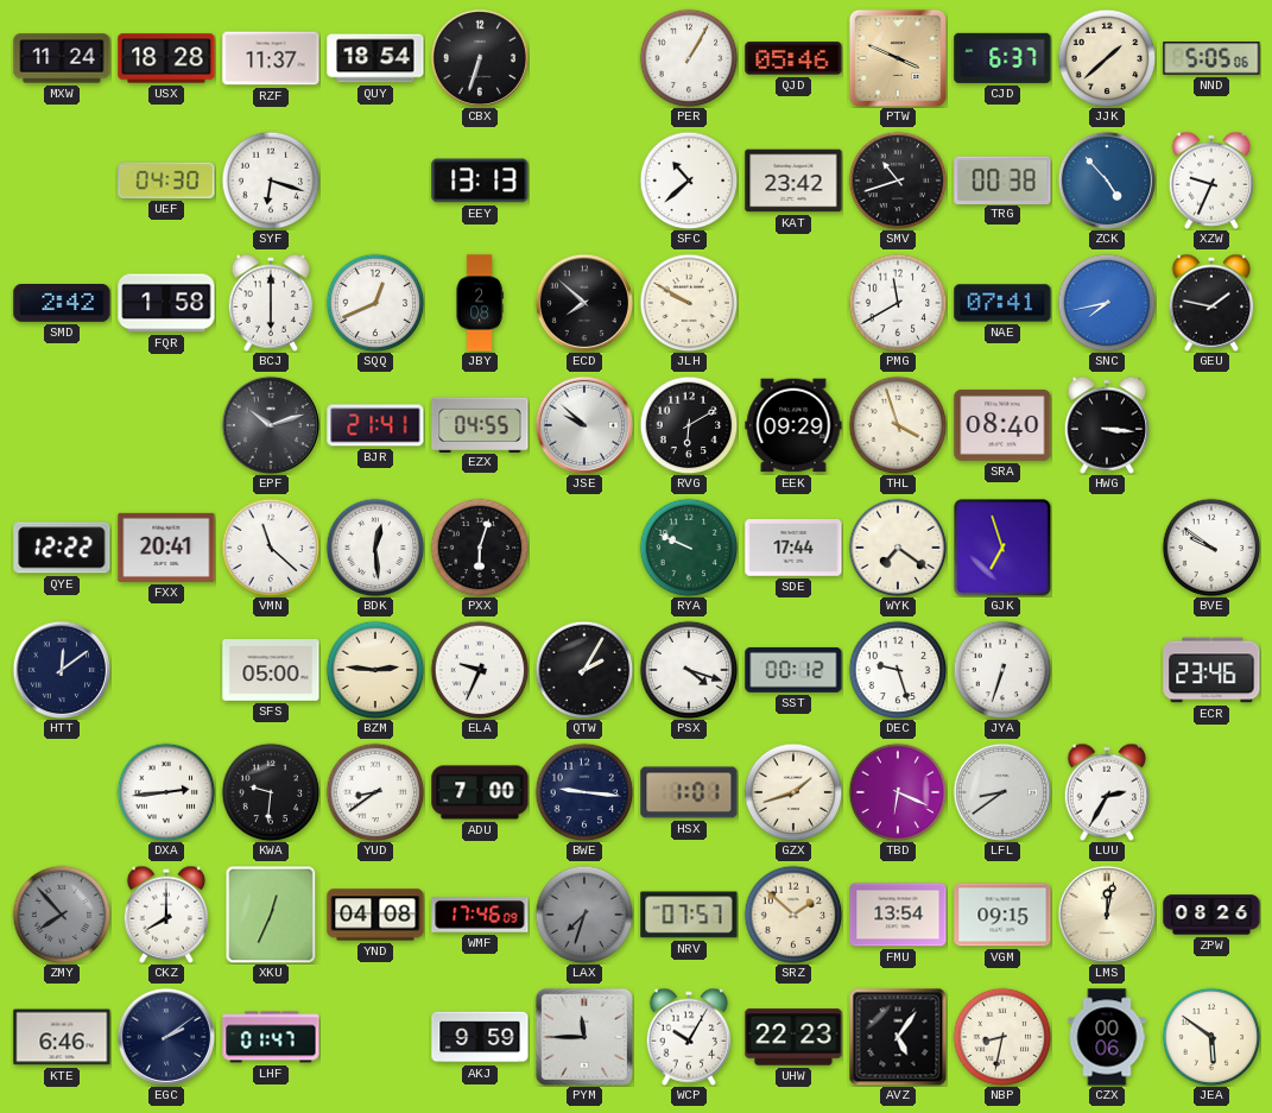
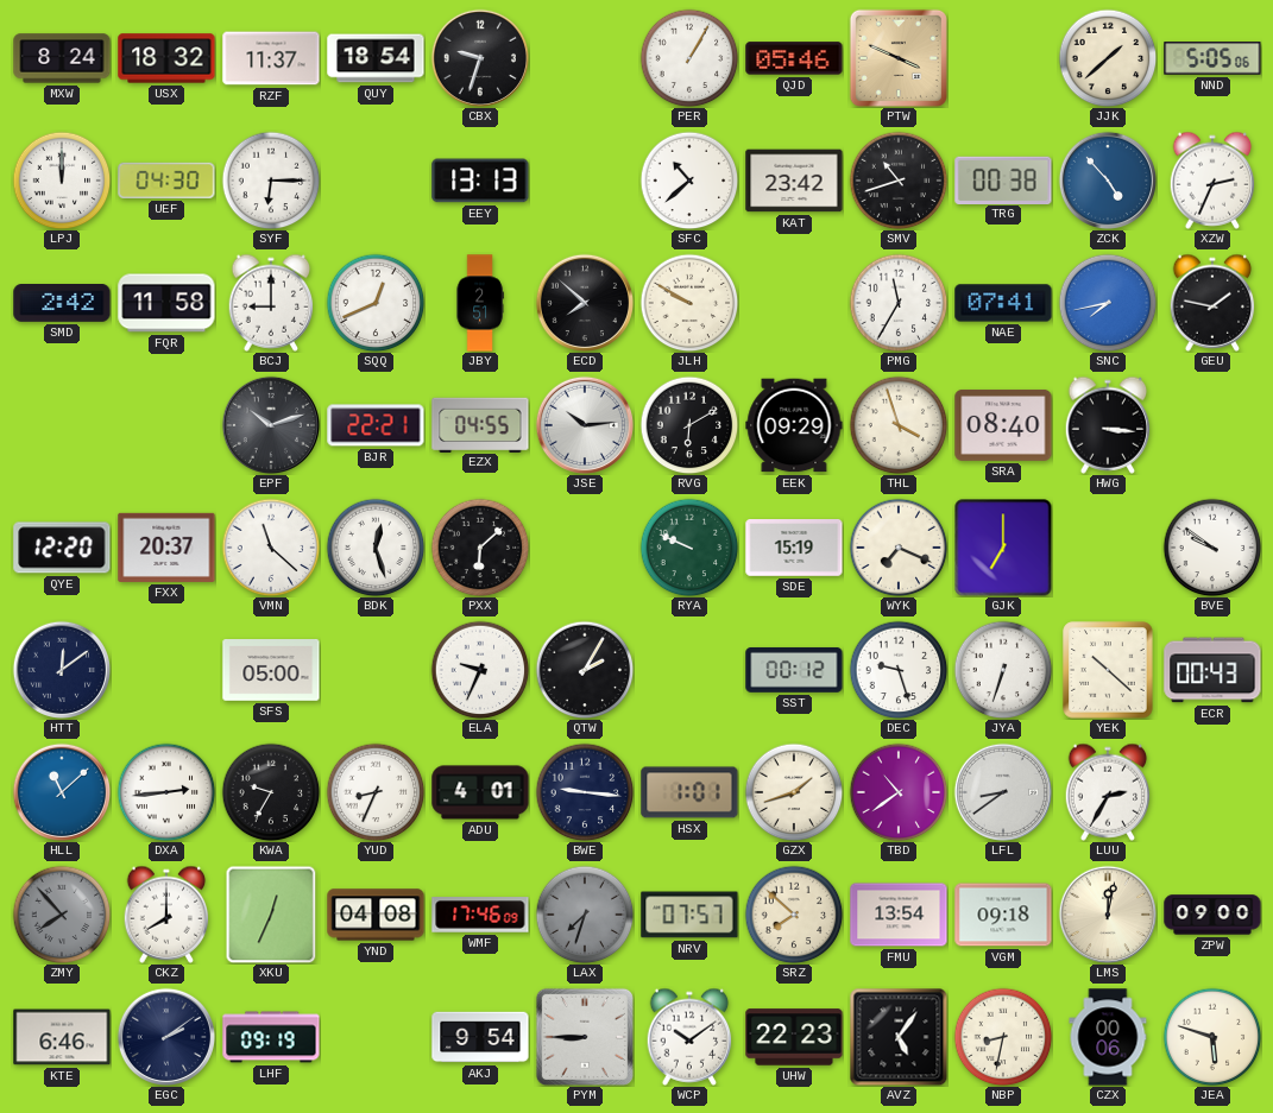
MXW: 11:24 -> 8:24
USX: 18:28 -> 18:32
CBX: 6:33 -> 9:33
CJD: 6:37 -> none
LPJ: none -> 12:00
SYF: 6:18 -> 6:15
XZW: 9:34 -> 2:34
FQR: 1:58 -> 11:58
BCJ: 6:00 -> 9:00
JBY: 2:08 -> 2:51
PMG: 11:40 -> 11:35
BJR: 21:41 -> 22:21
JSE: 9:52 -> 10:14
QYE: 12:22 -> 12:20
FXX: 20:41 -> 20:37
BDK: 12:29 -> 12:27
PXX: 6:03 -> 6:08
SDE: 17:44 -> 15:19
WYK: 7:21 -> 7:19
GJK: 6:57 -> 7:00
BZM: 2:46 -> none
PSX: 4:18 -> none
YEK: none -> 10:22
ECR: 23:46 -> 00:43
HLL: none -> 11:08
KWA: 9:31 -> 9:35
YUD: 8:39 -> 8:34
ADU: 7:00 -> 4:01
TBD: 6:19 -> 10:39
SRZ: 1:52 -> 7:52
VGM: 09:15 -> 09:18
ZPW: 08:26 -> 09:00
LHF: 01:47 -> 09:19
AKJ: 9:59 -> 9:54
PYM: 11:45 -> 8:45
WCP: 10:05 -> 10:09
JEA: 5:51 -> 5:48
